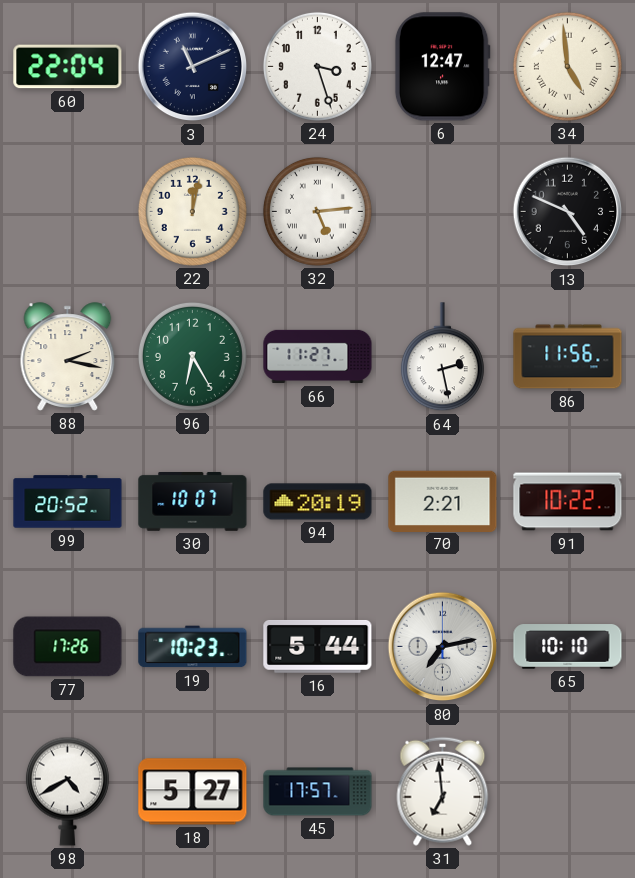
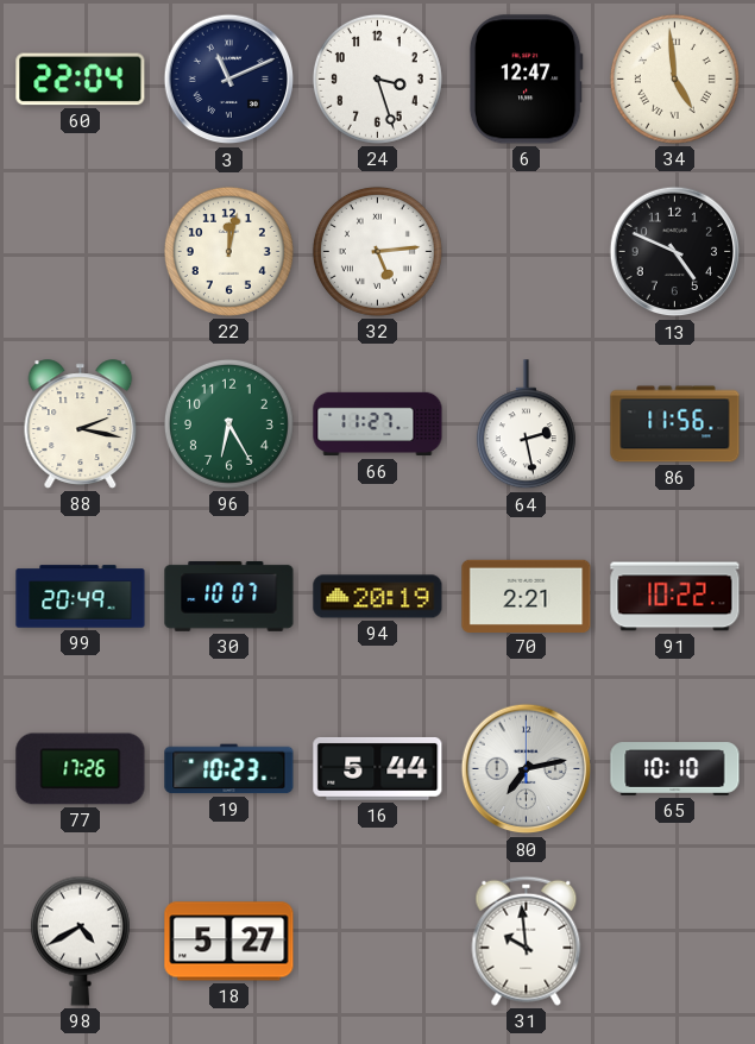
99: 20:52 -> 20:49
45: 17:57 -> none
31: 6:59 -> 9:59
